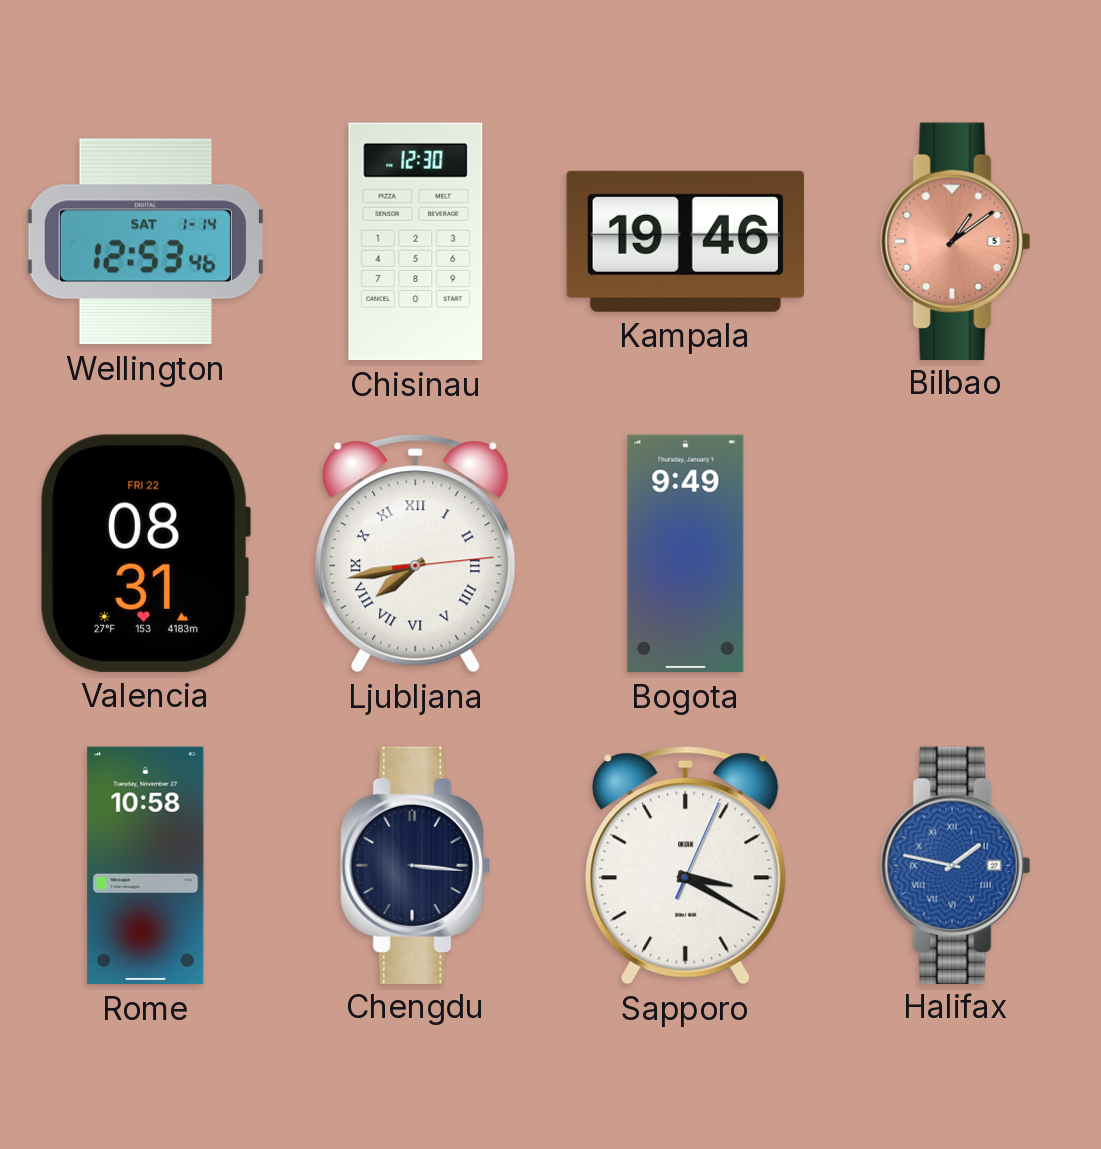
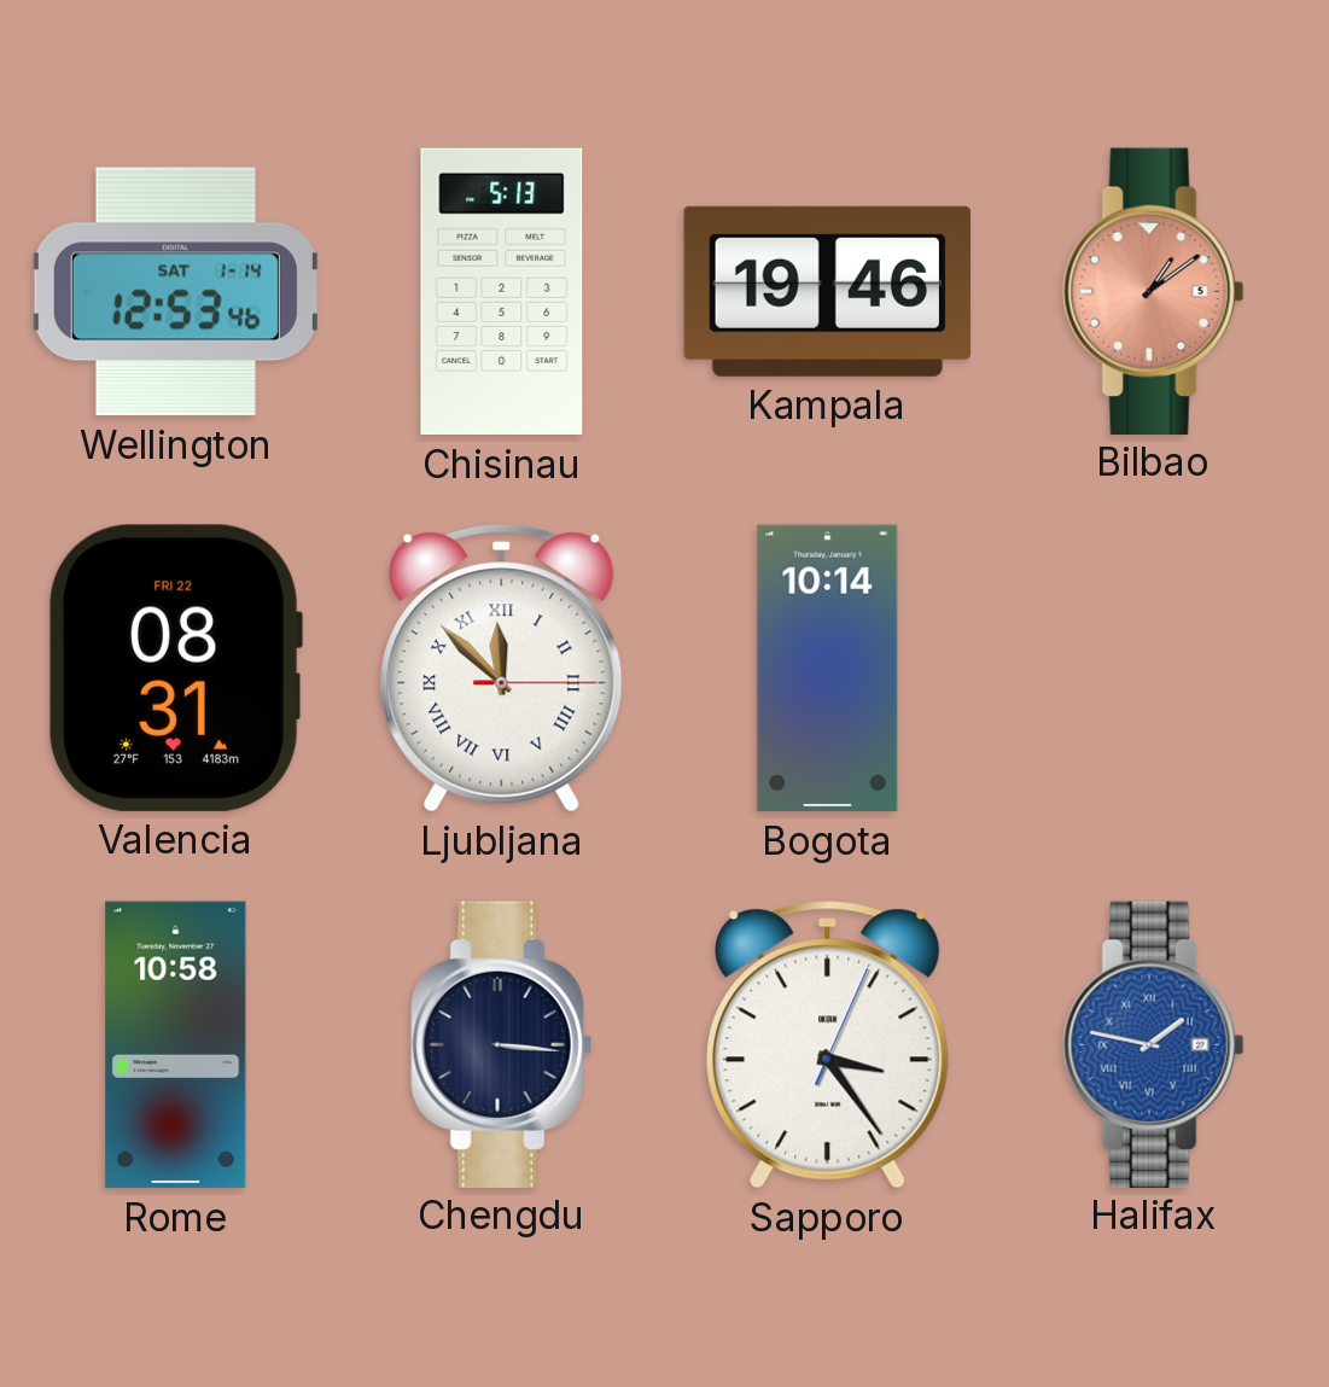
Chisinau: 12:30 -> 5:13
Ljubljana: 7:43 -> 11:52
Bogota: 9:49 -> 10:14
Sapporo: 3:20 -> 3:24
